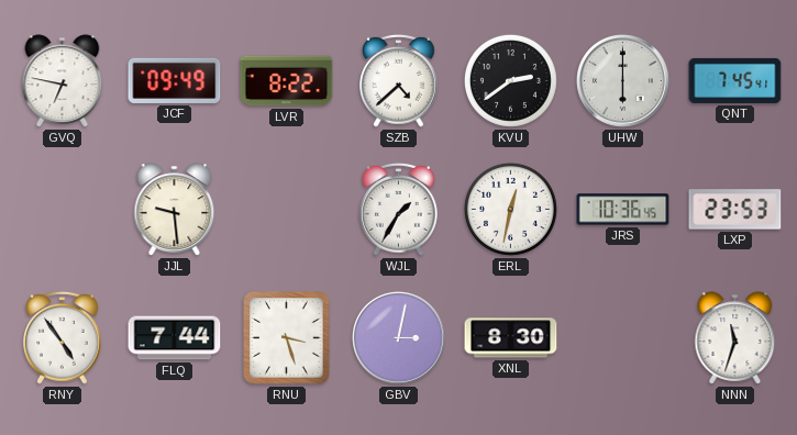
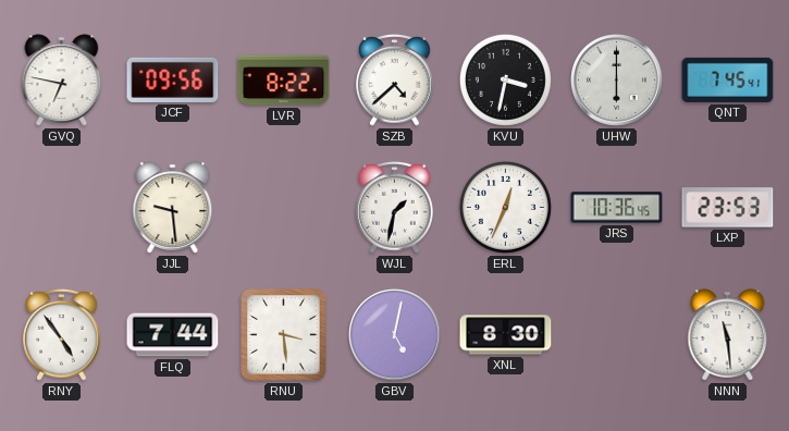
JCF: 09:49 -> 09:56
KVU: 2:39 -> 3:32
WJL: 1:35 -> 1:32
ERL: 12:32 -> 12:34
RNU: 3:27 -> 3:29
GBV: 3:02 -> 5:02
NNN: 11:33 -> 11:29
